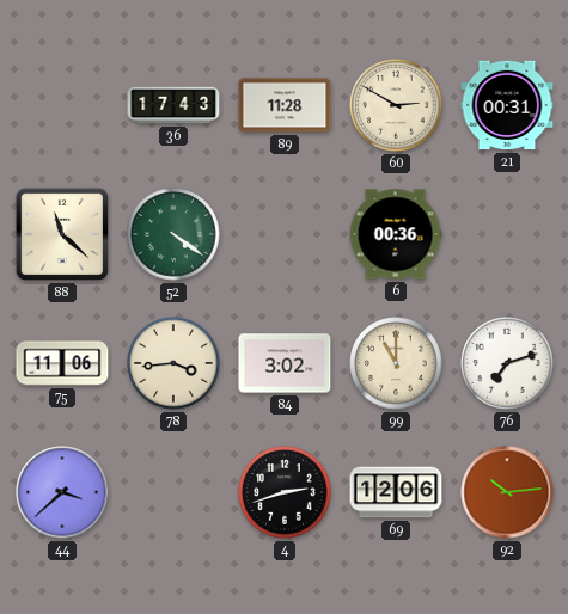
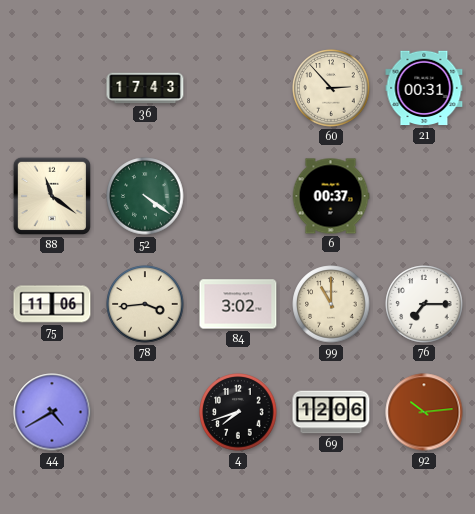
89: 11:28 -> none
60: 2:50 -> 2:53
88: 11:22 -> 11:21
6: 00:36 -> 00:37
76: 7:12 -> 7:15
44: 3:38 -> 4:40
4: 2:42 -> 7:42
